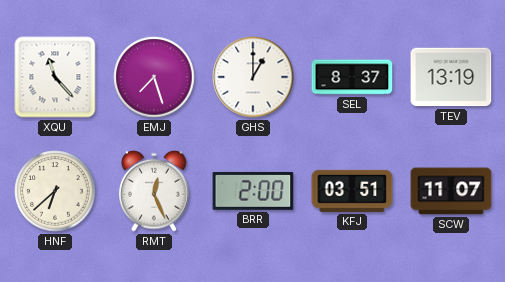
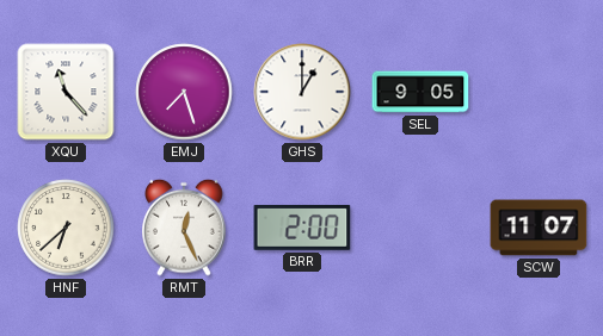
SEL: 8:37 -> 9:05
TEV: 13:19 -> none
KFJ: 03:51 -> none
